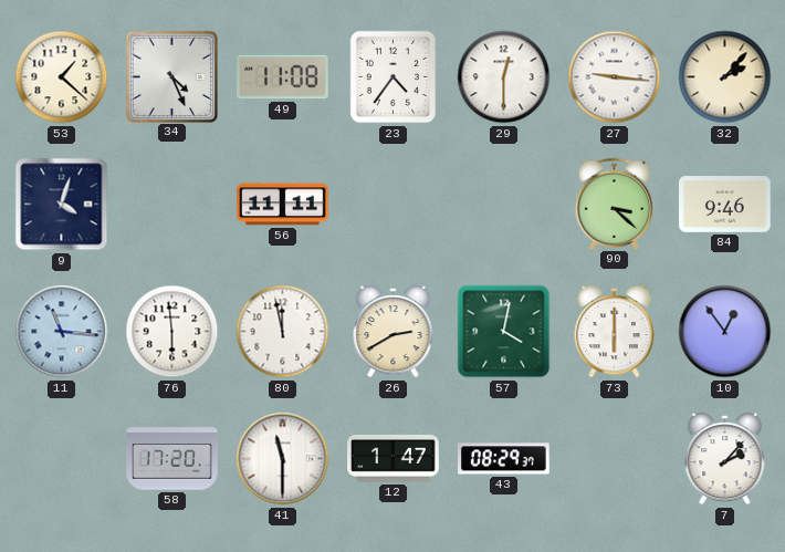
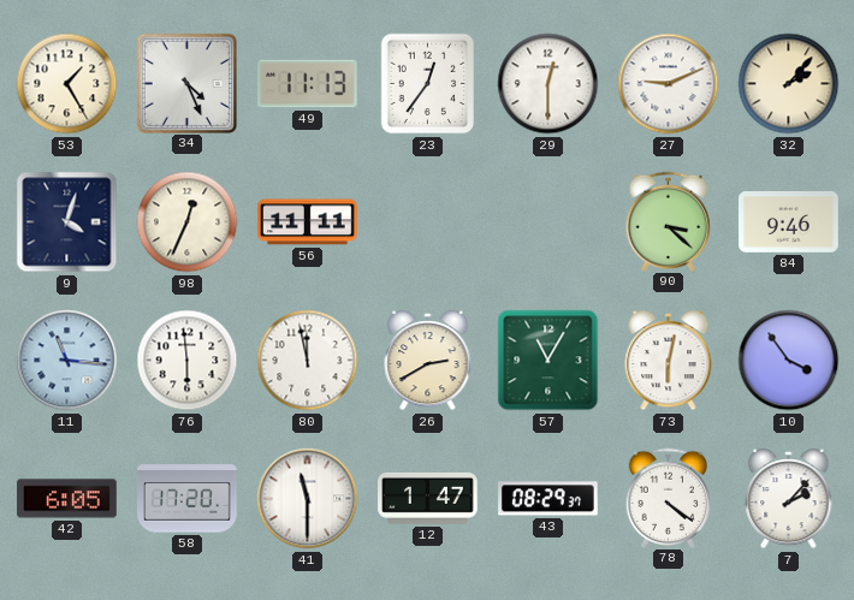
53: 1:22 -> 1:25
49: 11:08 -> 11:13
23: 4:36 -> 12:36
27: 9:16 -> 9:11
98: none -> 12:34
57: 4:02 -> 11:05
73: 6:00 -> 6:02
10: 12:54 -> 3:54
42: none -> 6:05
78: none -> 4:21
